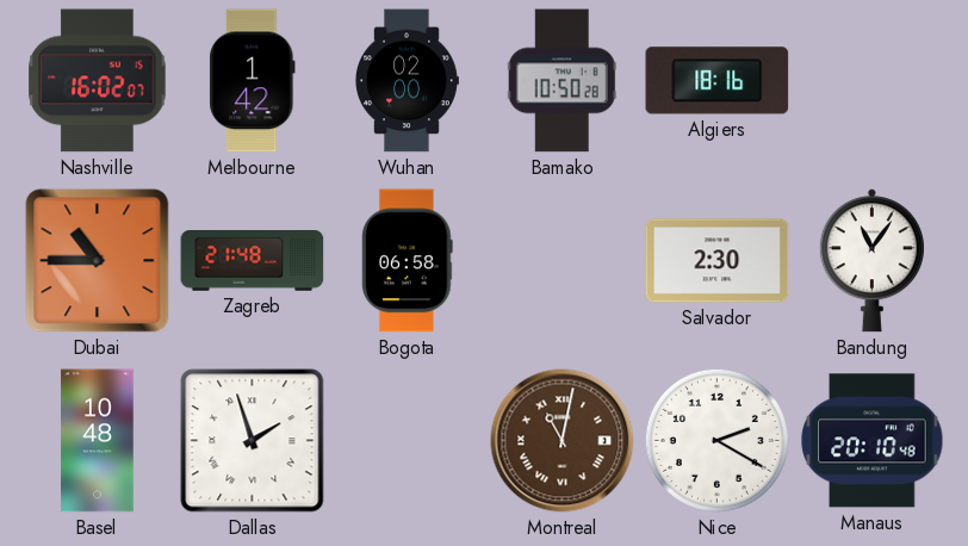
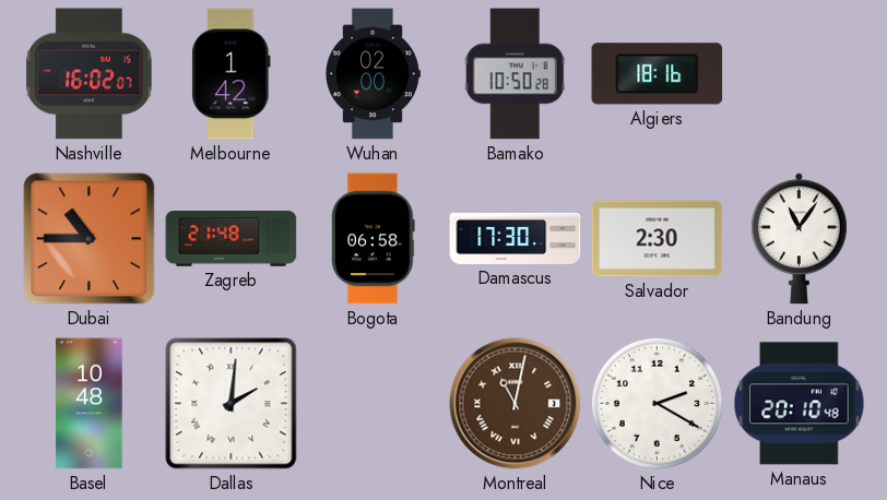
Damascus: none -> 17:30
Dallas: 1:57 -> 2:01
